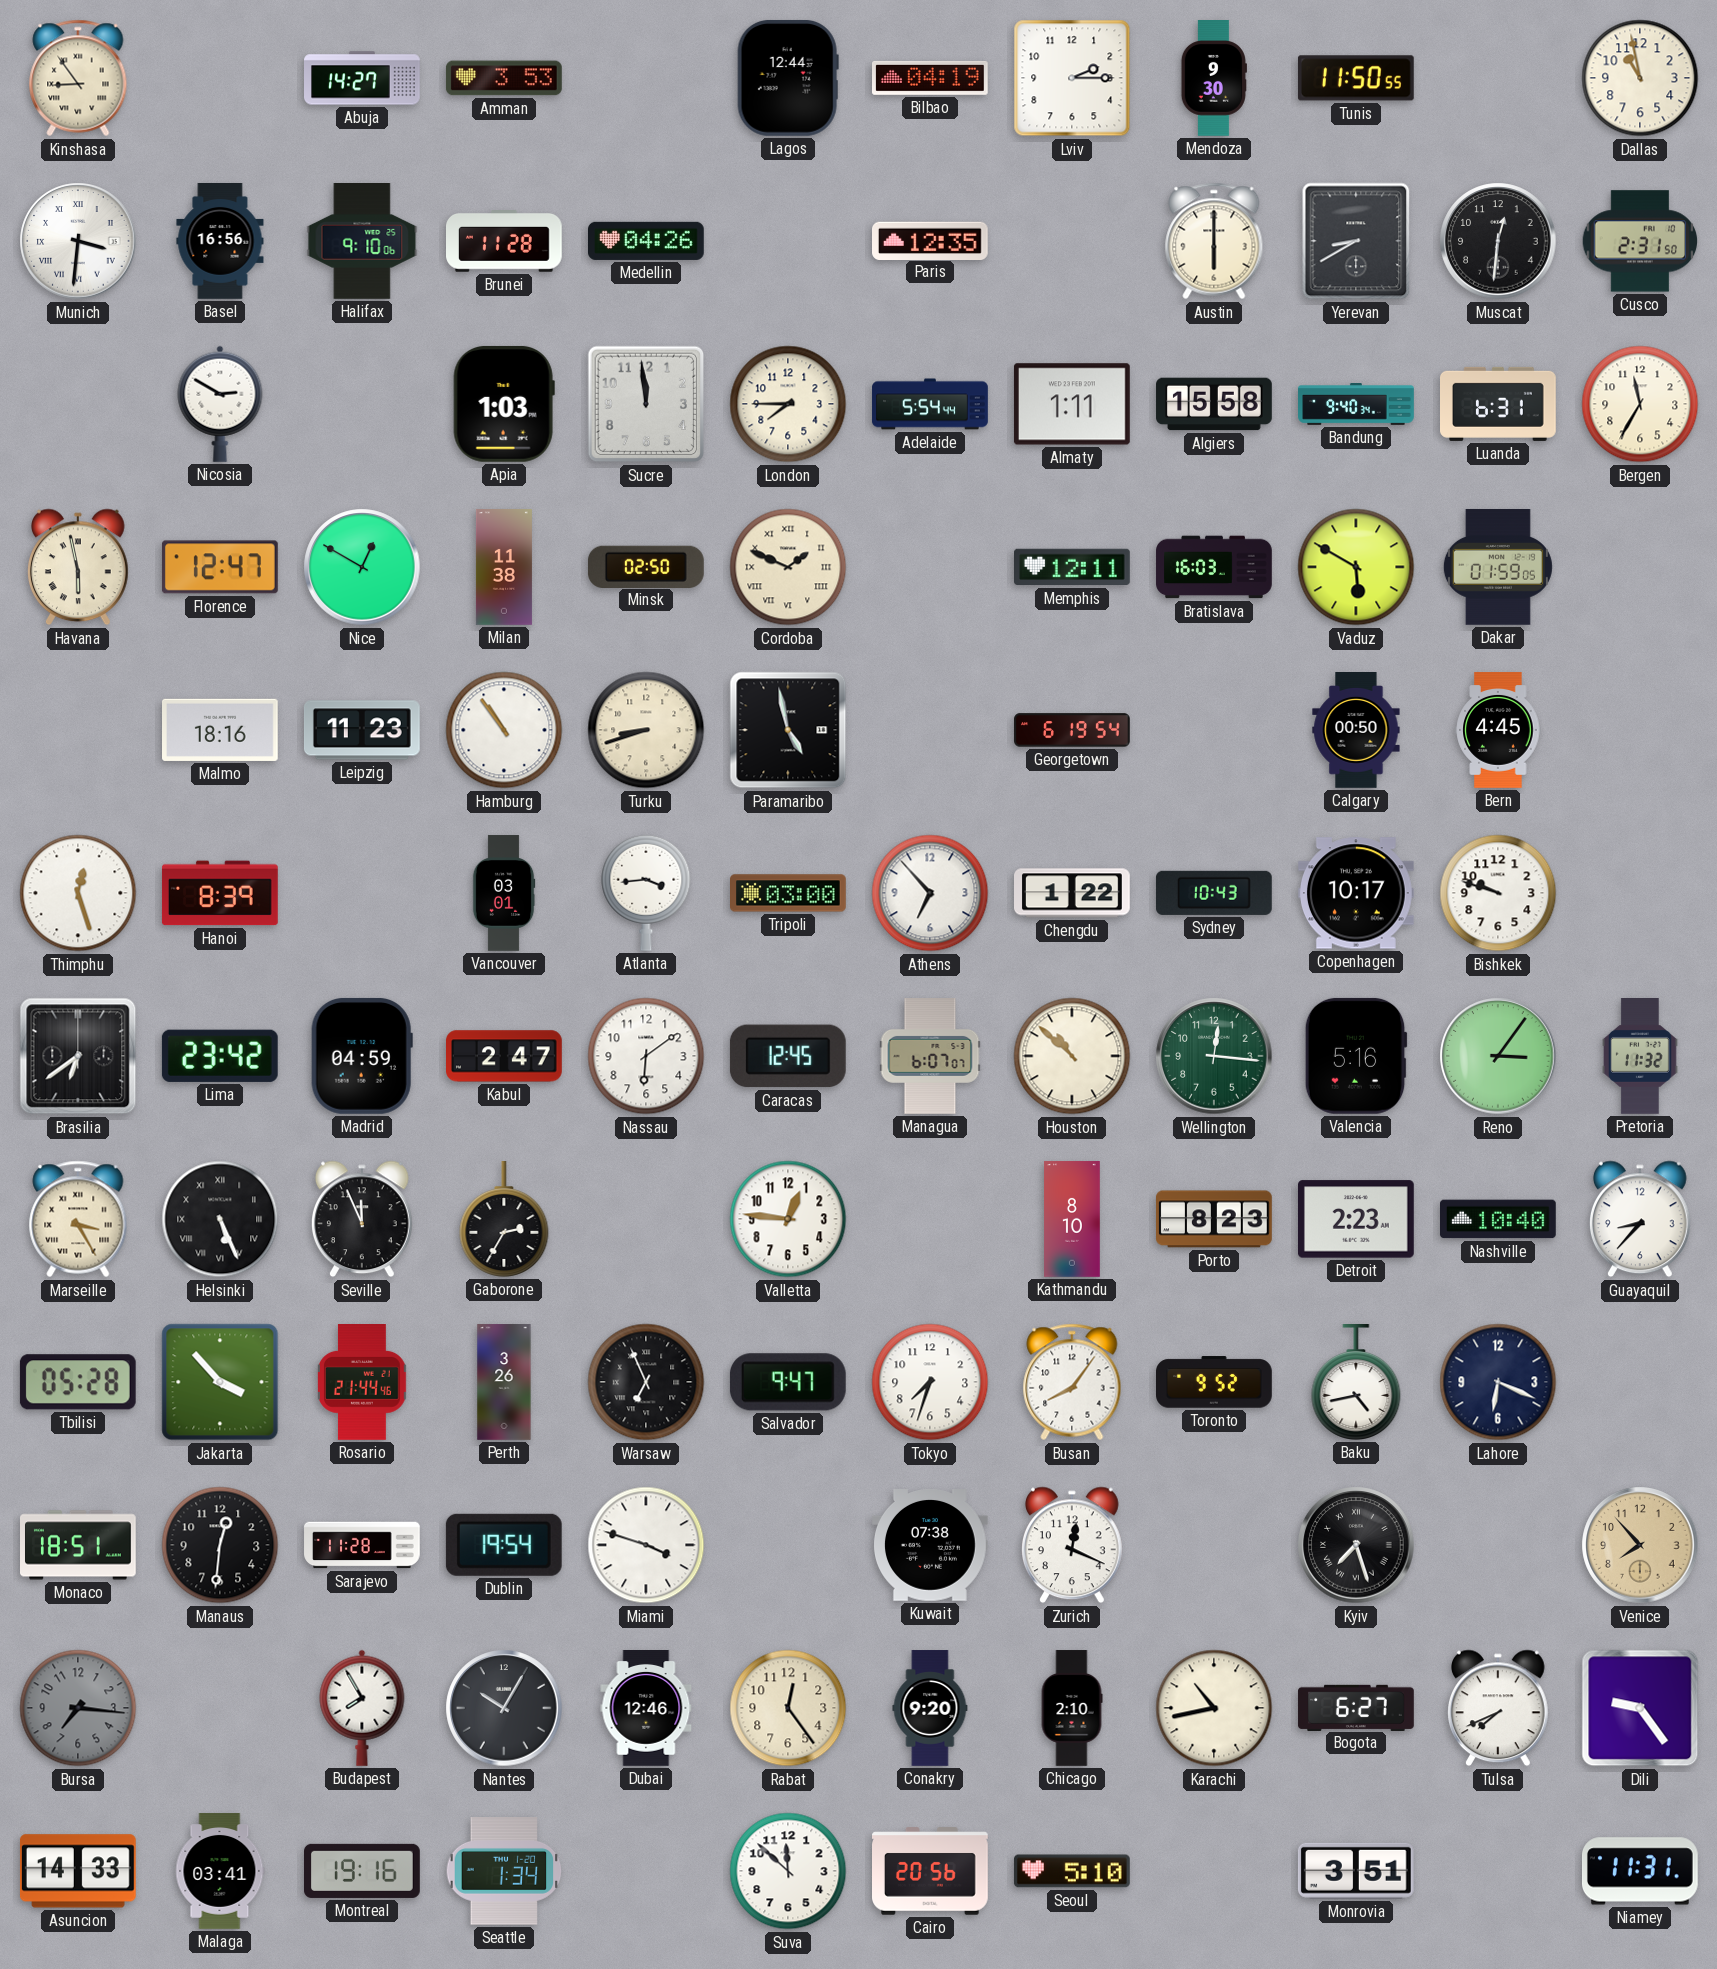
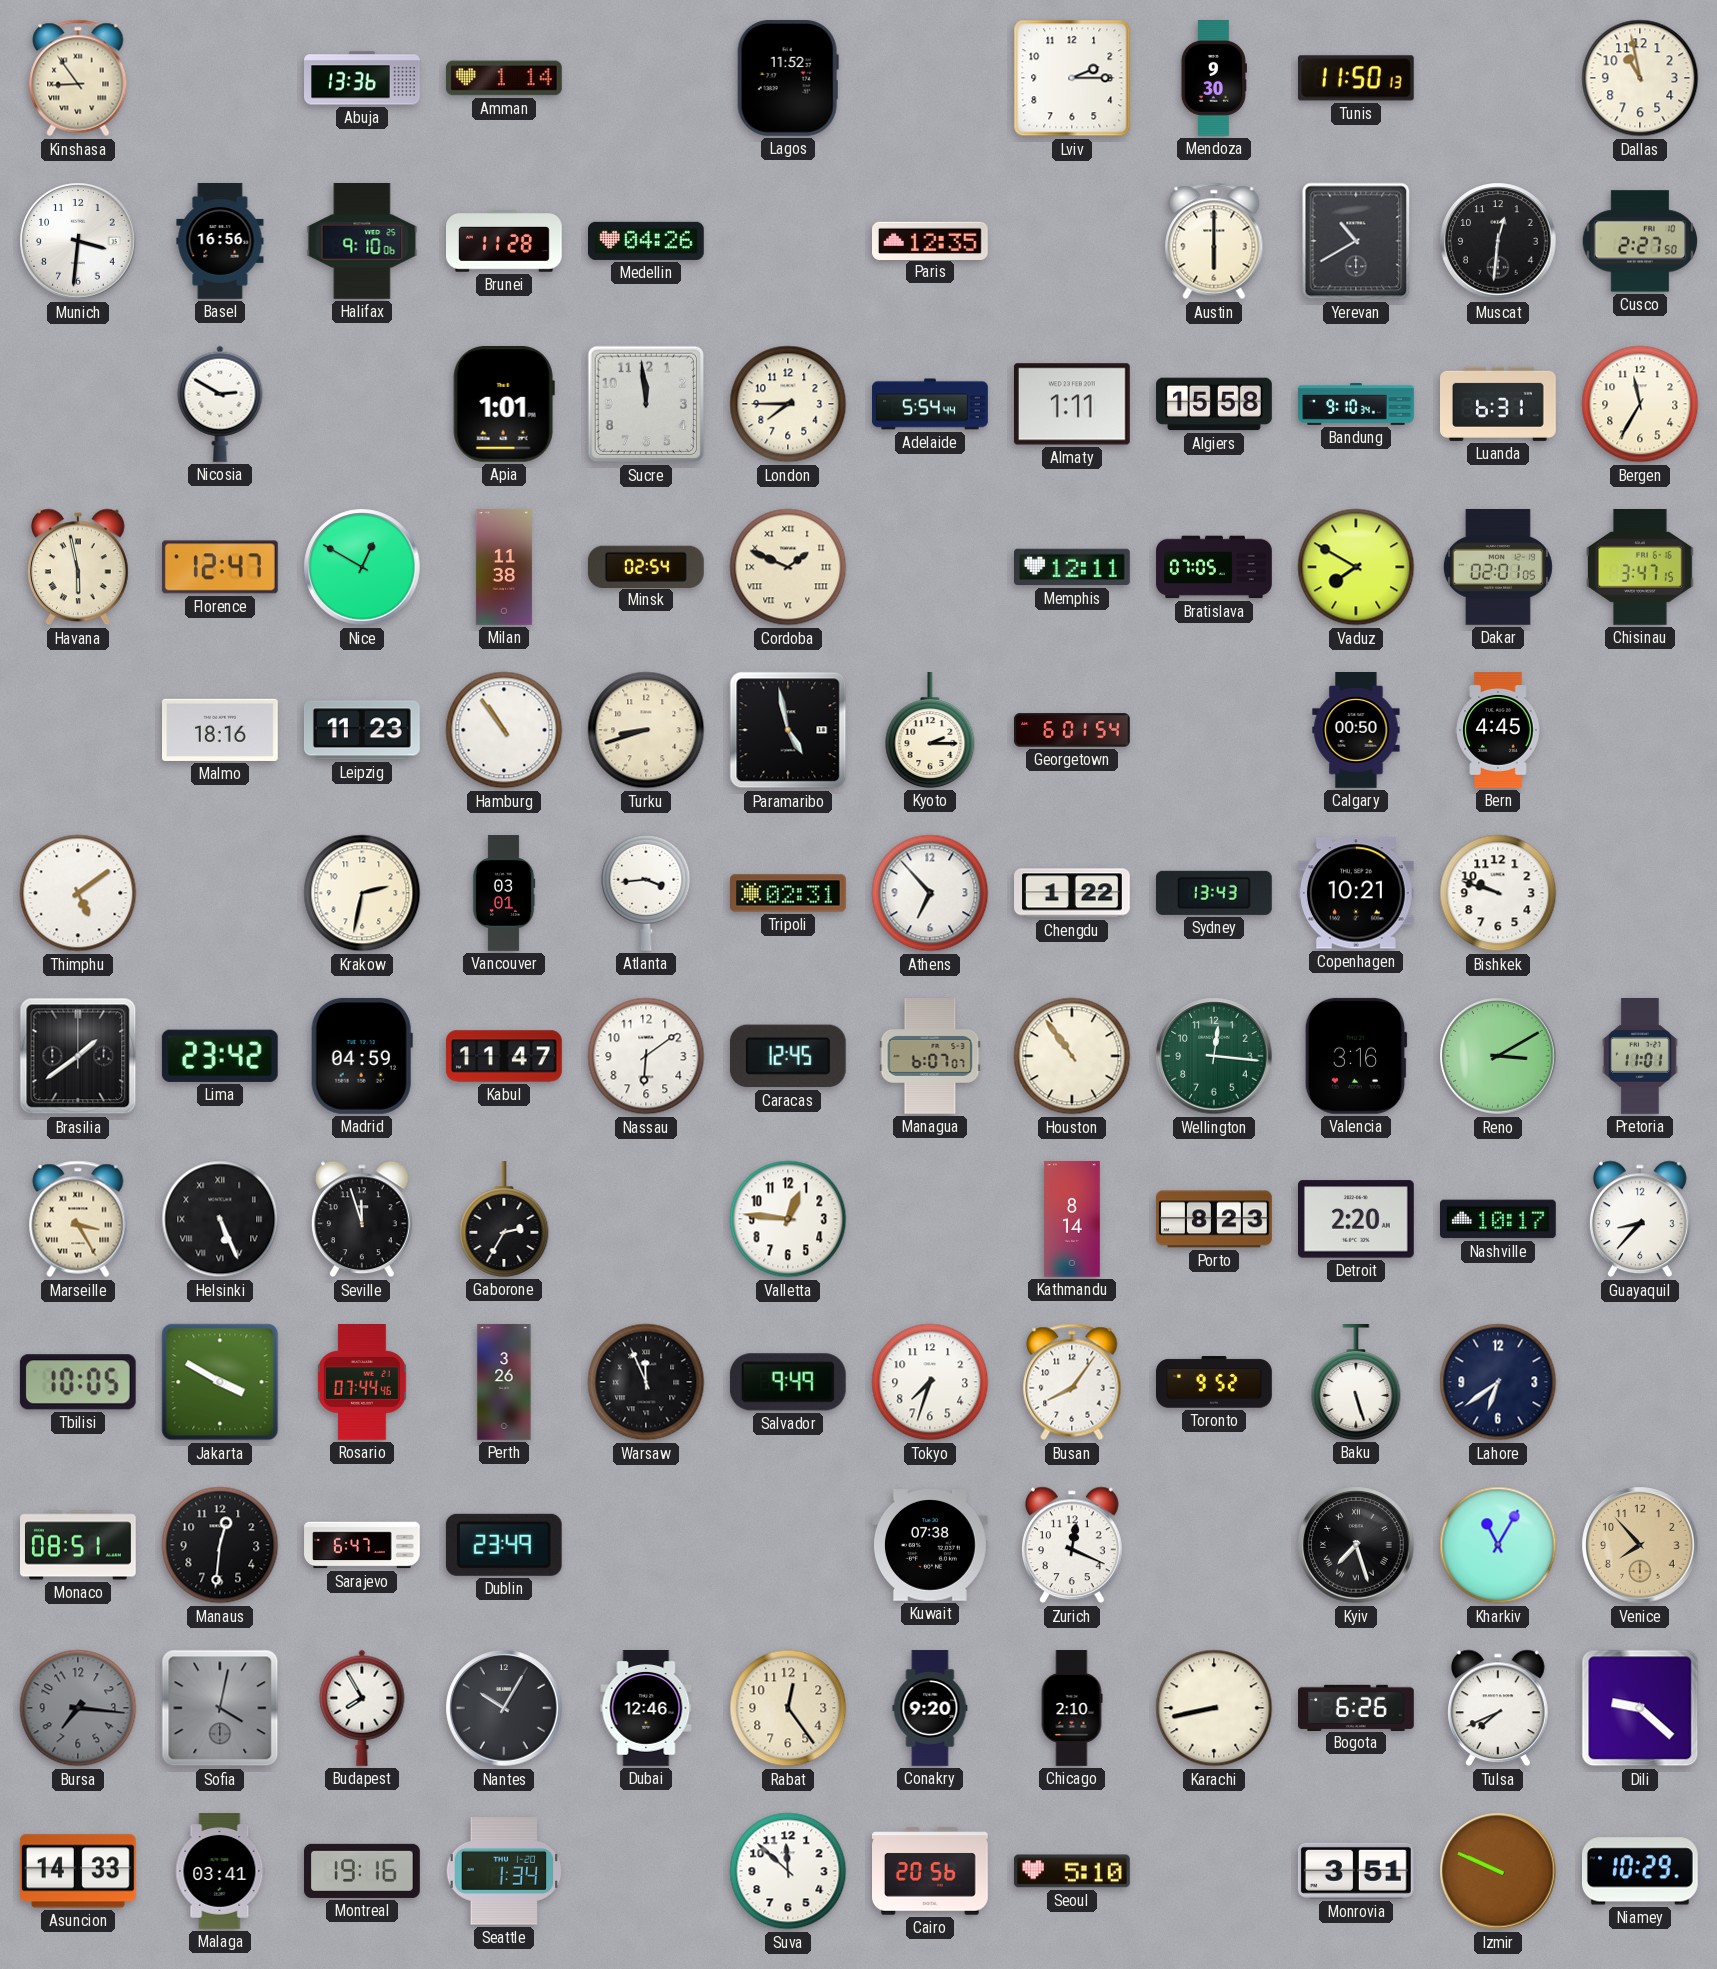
Abuja: 14:27 -> 13:36
Amman: 3:53 -> 1:14
Lagos: 12:44 -> 11:52
Bilbao: 04:19 -> none
Tunis: 11:50:55 -> 11:50:13
Munich numerals: Roman -> Arabic
Yerevan: 8:40 -> 10:40
Cusco: 2:31 -> 2:27
Apia: 1:03 -> 1:01
Bandung: 9:40 -> 9:10
Minsk: 02:50 -> 02:54
Bratislava: 16:03 -> 07:05
Vaduz: 5:50 -> 7:50
Dakar: 01:59 -> 02:01
Chisinau: none -> 3:47
Kyoto: none -> 2:15
Georgetown: 6:19 -> 6:01
Thimphu: 12:27 -> 5:09
Hanoi: 8:39 -> none
Krakow: none -> 2:32
Tripoli: 03:00 -> 02:31
Sydney: 10:43 -> 13:43
Copenhagen: 10:17 -> 10:21
Brasilia: 6:39 -> 1:39
Kabul: 2:47 -> 11:47
Houston: 10:52 -> 10:54
Valencia: 5:16 -> 3:16
Reno: 3:06 -> 3:10
Pretoria: 11:32 -> 11:01
Seville: 11:56 -> 11:57
Kathmandu: 8:10 -> 8:14
Detroit: 2:23 -> 2:20
Nashville: 10:40 -> 10:17
Tbilisi: 05:28 -> 10:05
Jakarta: 3:53 -> 3:50
Rosario: 21:44 -> 07:44
Warsaw: 6:56 -> 11:56
Salvador: 9:47 -> 9:49
Baku: 4:43 -> 5:27
Lahore: 6:19 -> 6:39
Monaco: 18:51 -> 08:51
Sarajevo: 11:28 -> 6:47
Dublin: 19:54 -> 23:49
Miami: 3:48 -> none
Kharkiv: none -> 11:05
Sofia: none -> 4:02
Karachi: 10:43 -> 8:43
Bogota: 6:27 -> 6:26
Dili: 9:24 -> 9:22
Izmir: none -> 9:49
Niamey: 11:31 -> 10:29
